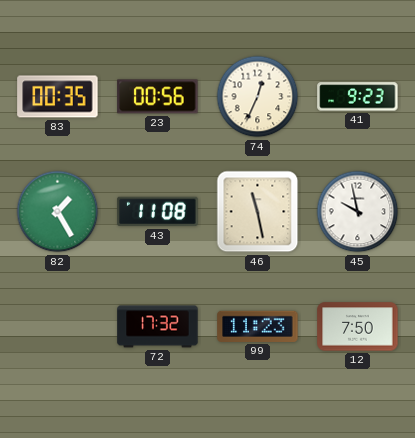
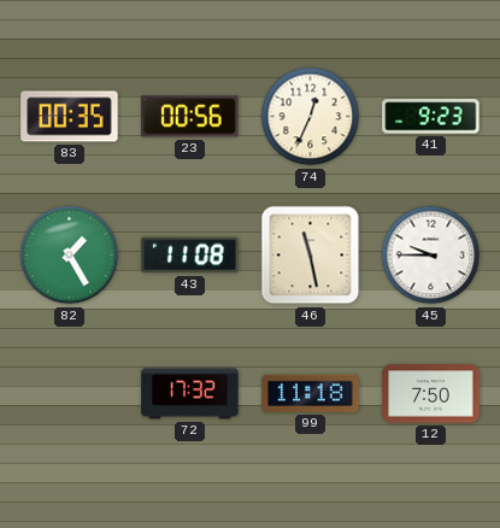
45: 9:58 -> 9:45
99: 11:23 -> 11:18
